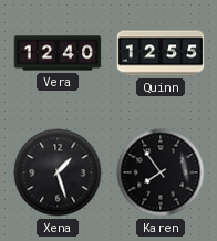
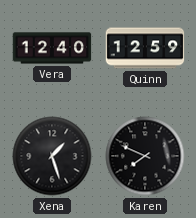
Quinn: 12:55 -> 12:59
Karen: 7:54 -> 7:49
